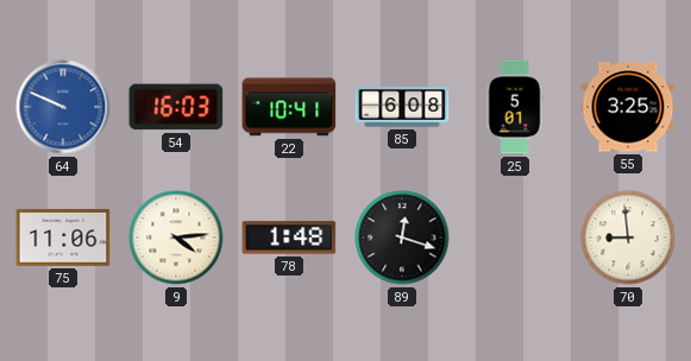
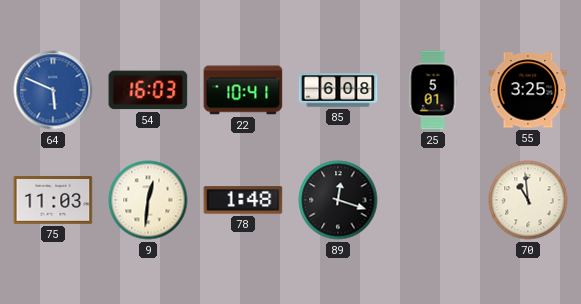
64: 9:49 -> 5:49
75: 11:06 -> 11:03
9: 4:14 -> 12:31
70: 8:59 -> 10:59
